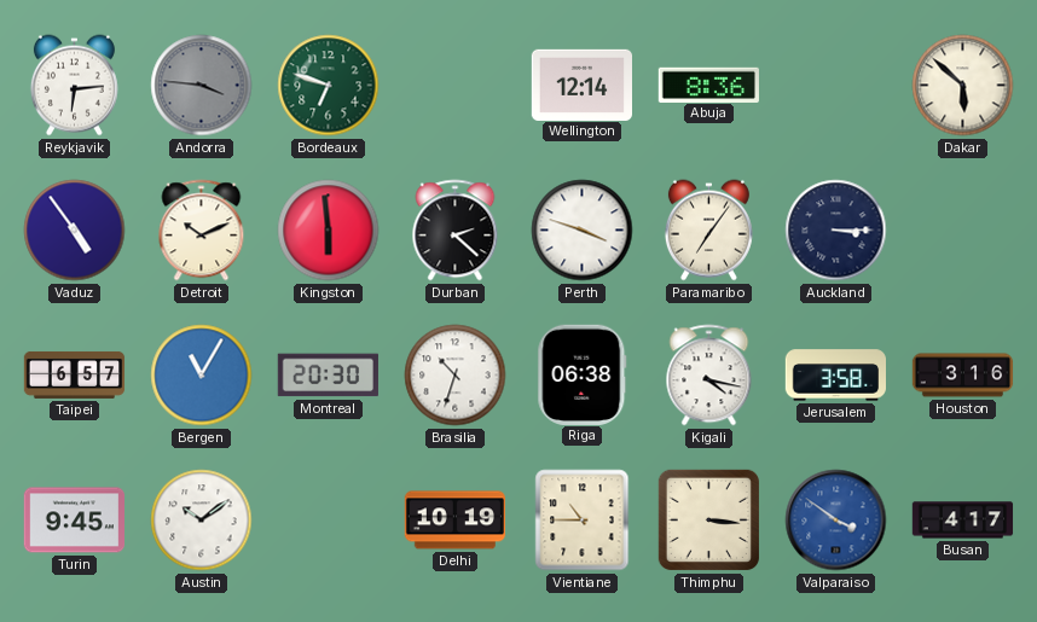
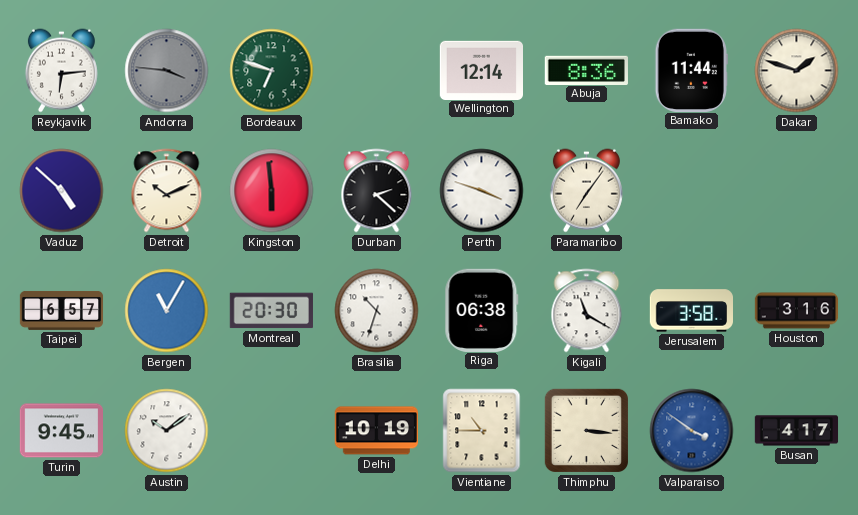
Bamako: none -> 11:44
Dakar: 5:52 -> 1:48
Vaduz: 4:54 -> 4:52
Auckland: 3:15 -> none
Kigali: 4:17 -> 11:20
